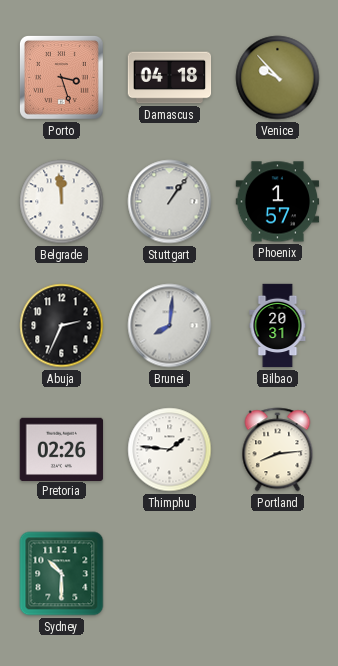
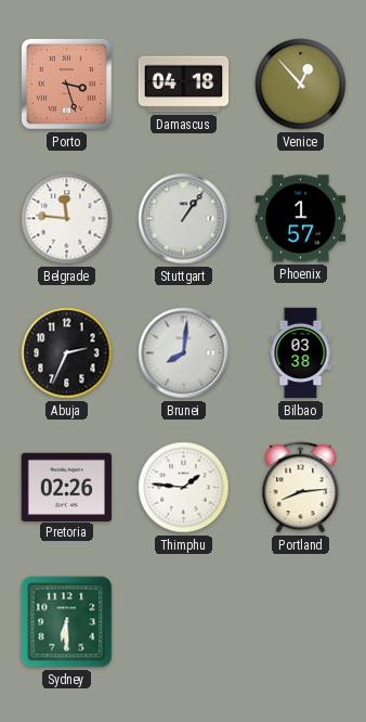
Venice: 9:53 -> 12:53
Belgrade: 11:59 -> 11:46
Bilbao: 20:31 -> 03:38
Sydney: 10:30 -> 6:30
